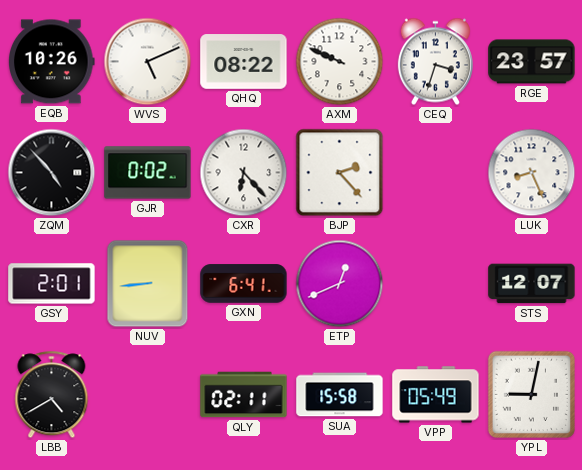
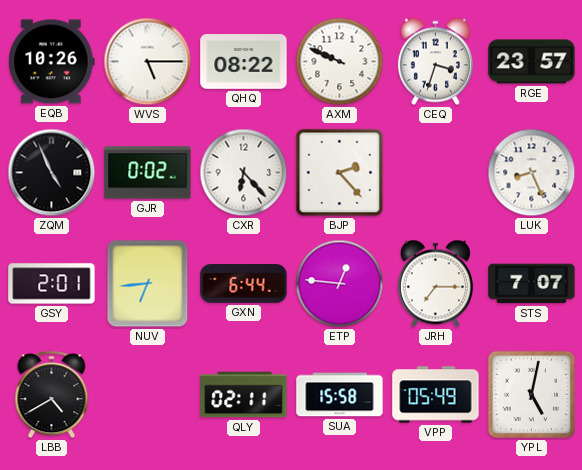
WVS: 5:11 -> 5:15
ZQM: 4:53 -> 4:56
NUV: 8:44 -> 6:44
GXN: 6:41 -> 6:44
ETP: 12:41 -> 12:46
JRH: none -> 7:15
STS: 12:07 -> 7:07
YPL: 9:02 -> 5:02
